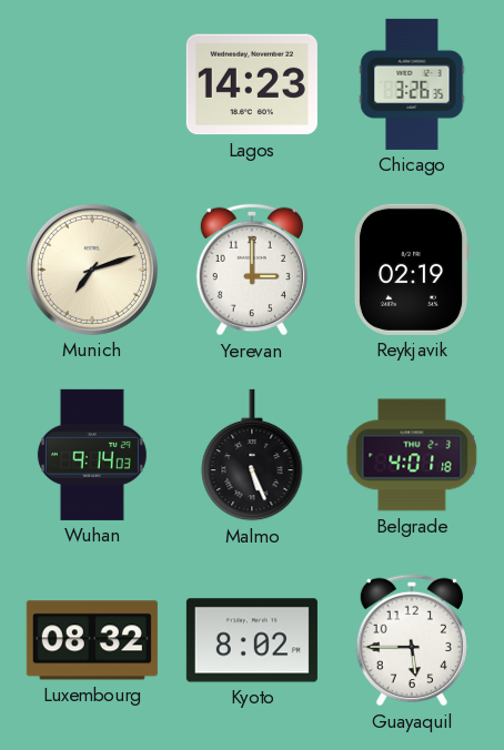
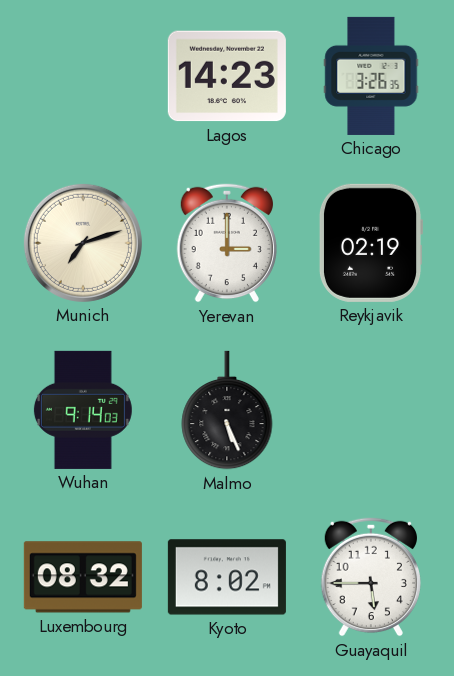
Belgrade: 4:01 -> none
